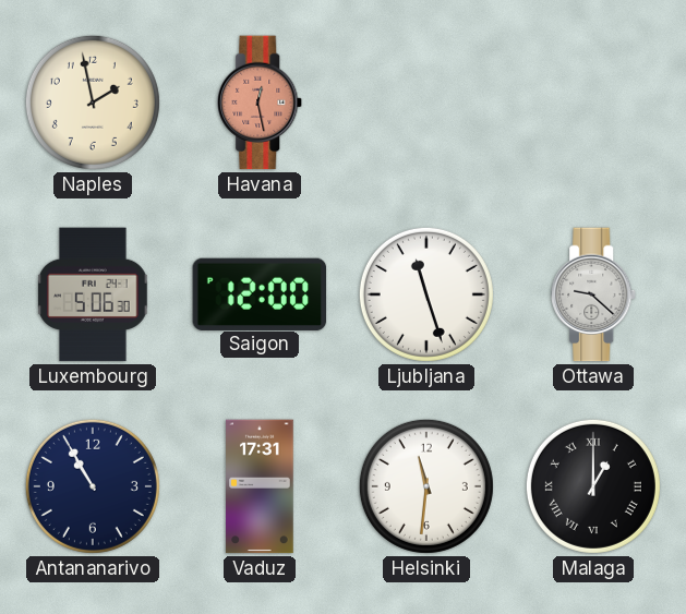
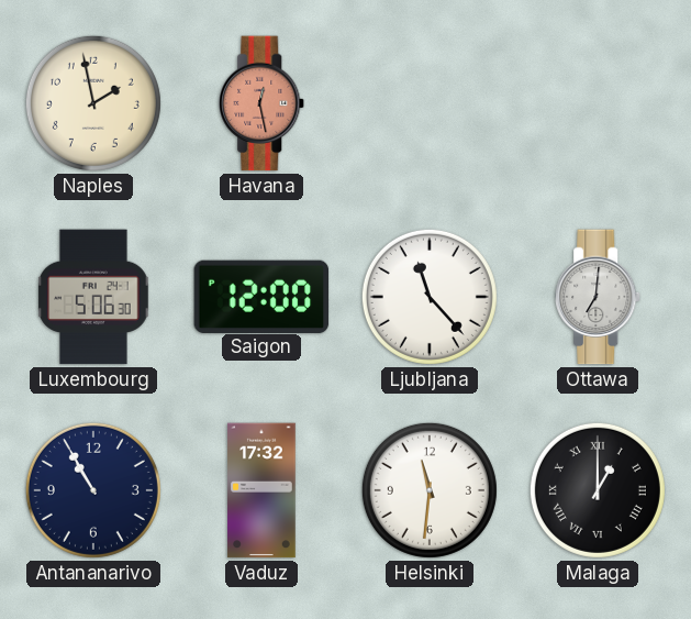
Ljubljana: 11:27 -> 11:23
Ottawa: 9:22 -> 7:01
Vaduz: 17:31 -> 17:32
